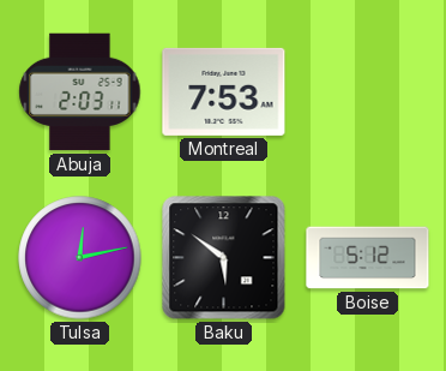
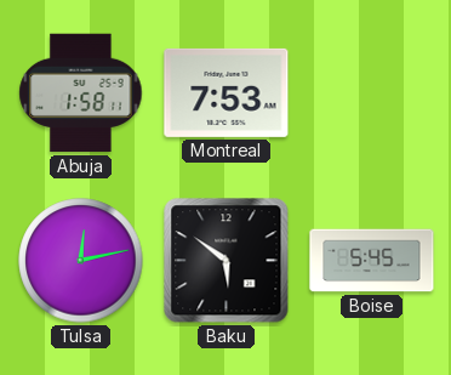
Abuja: 2:03 -> 1:58
Boise: 5:12 -> 5:45
